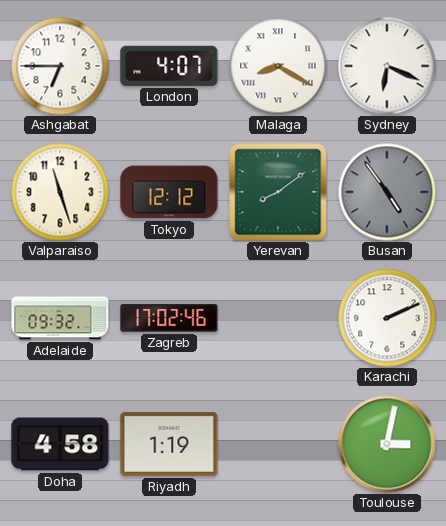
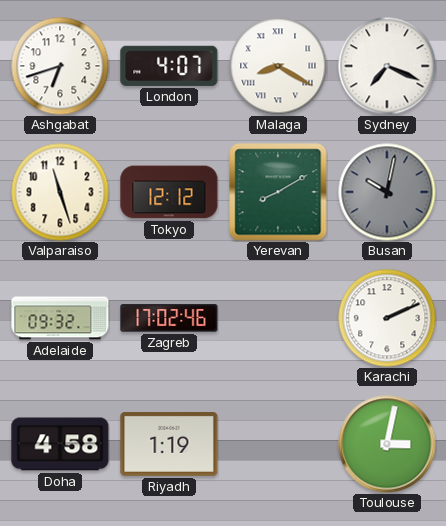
Ashgabat: 6:45 -> 6:42
Sydney: 6:19 -> 7:19
Yerevan: 8:09 -> 8:10
Busan: 4:54 -> 10:02
